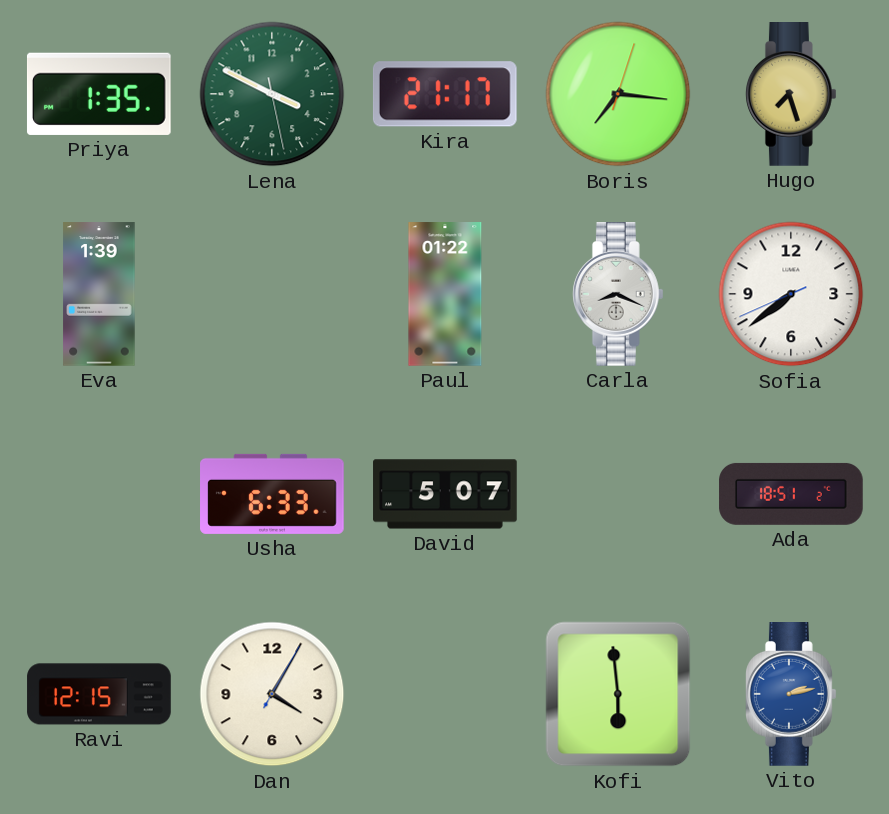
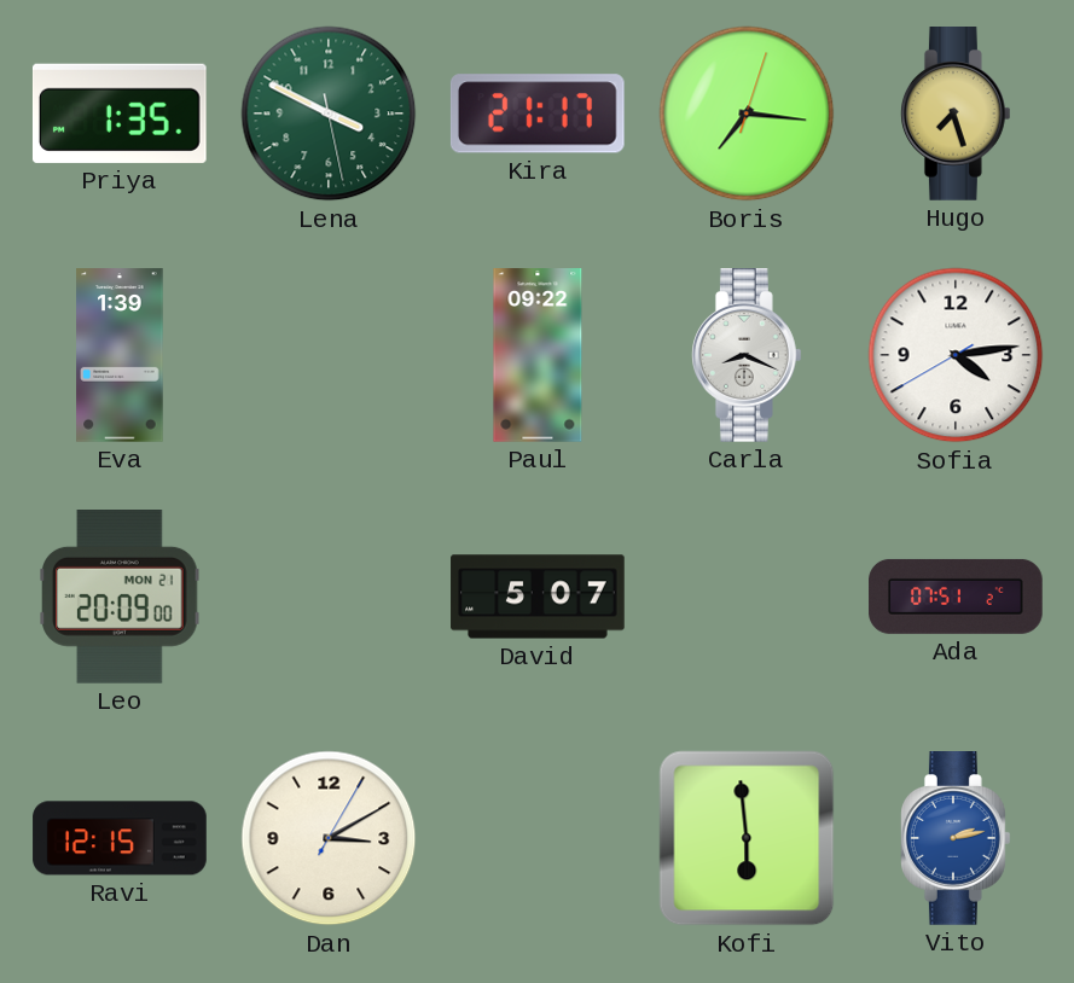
Paul: 01:22 -> 09:22
Sofia: 7:38 -> 4:13
Leo: none -> 20:09
Usha: 6:33 -> none
Ada: 18:51 -> 07:51
Dan: 4:05 -> 3:10
